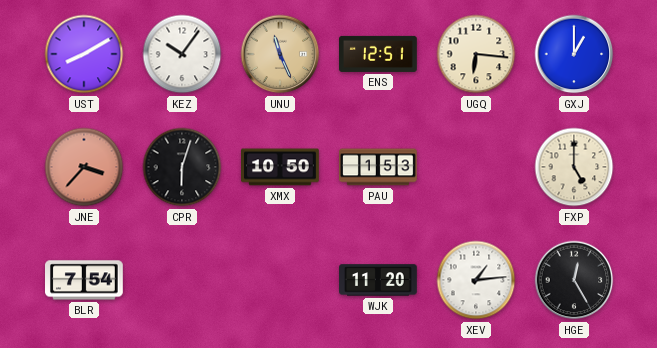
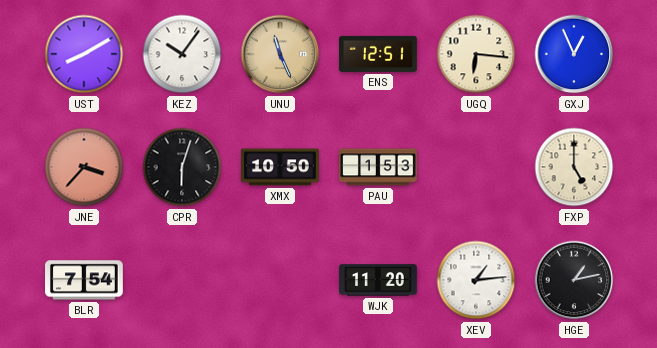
GXJ: 1:00 -> 12:56
HGE: 12:25 -> 1:13
